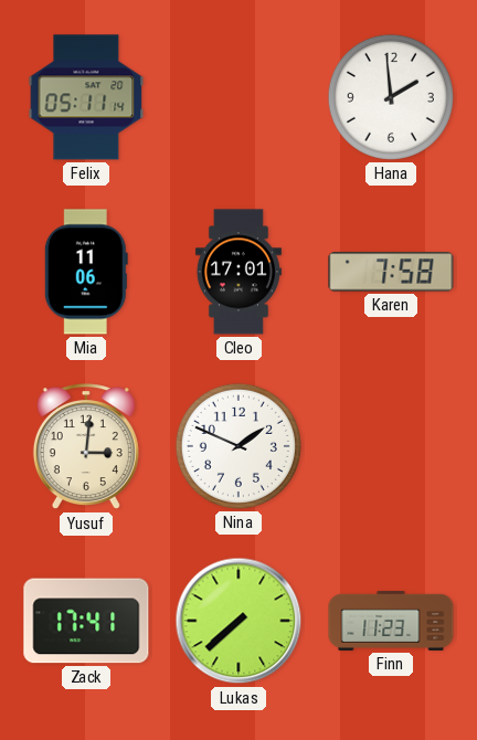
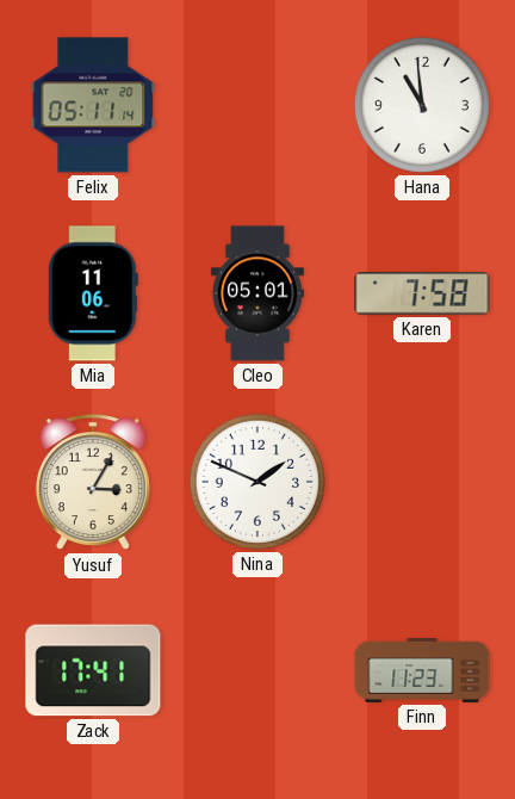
Hana: 1:59 -> 10:59
Cleo: 17:01 -> 05:01
Yusuf: 3:01 -> 3:05
Lukas: 7:38 -> none
